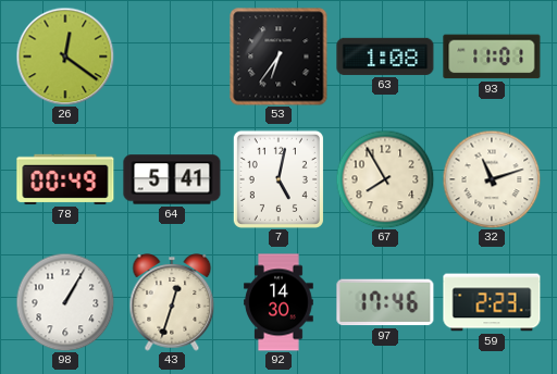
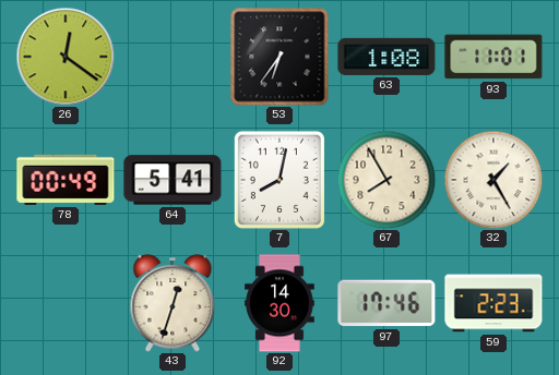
7: 5:02 -> 8:02
32: 11:12 -> 1:25
98: 1:05 -> none
